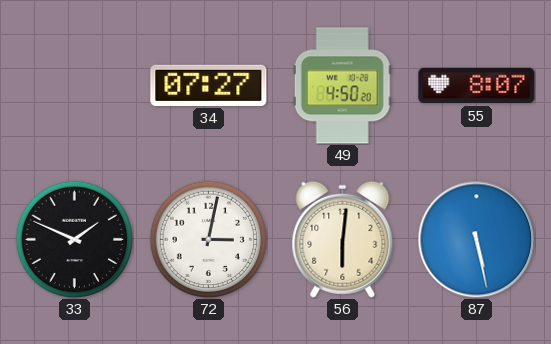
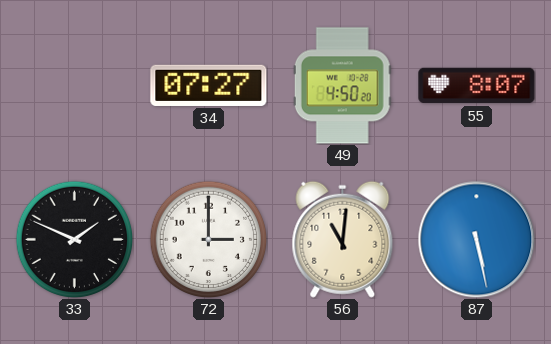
72: 3:02 -> 3:00
56: 6:01 -> 11:01
